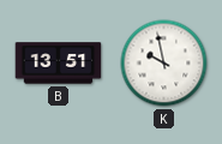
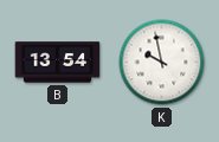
B: 13:51 -> 13:54
